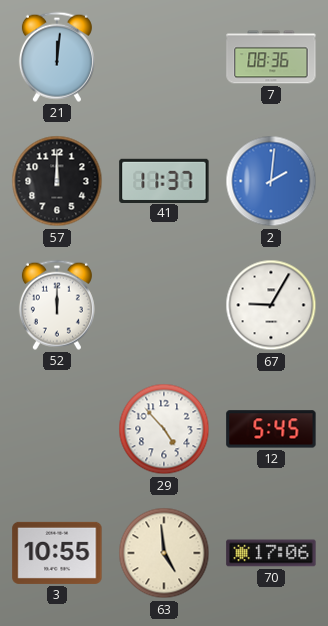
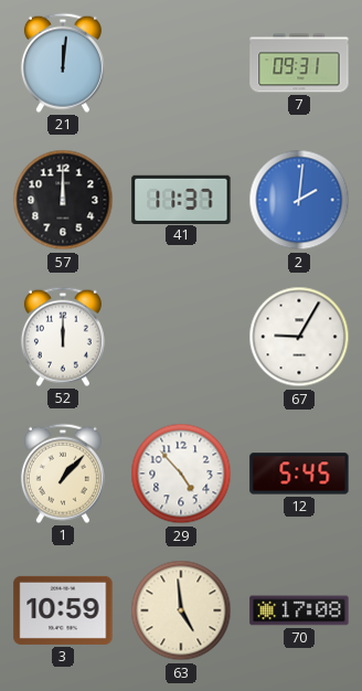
7: 08:36 -> 09:31
1: none -> 1:07
3: 10:55 -> 10:59
70: 17:06 -> 17:08
